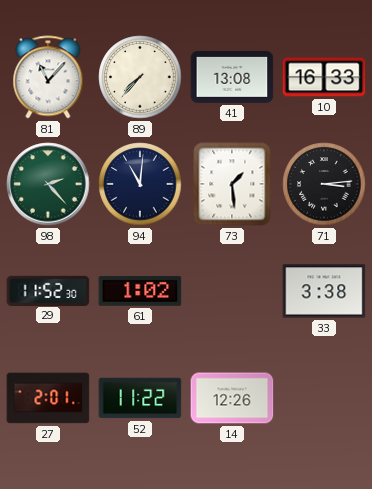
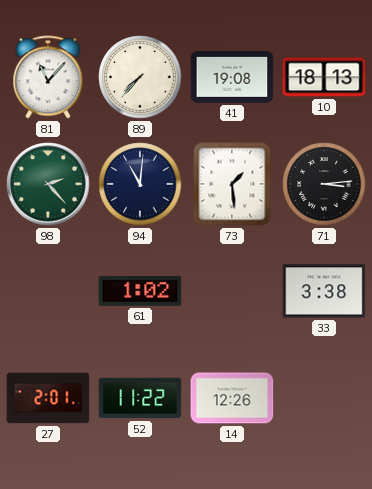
41: 13:08 -> 19:08
10: 16:33 -> 18:13
29: 11:52 -> none
